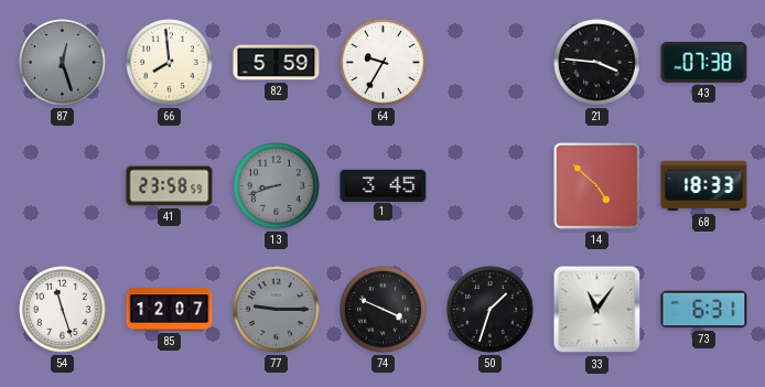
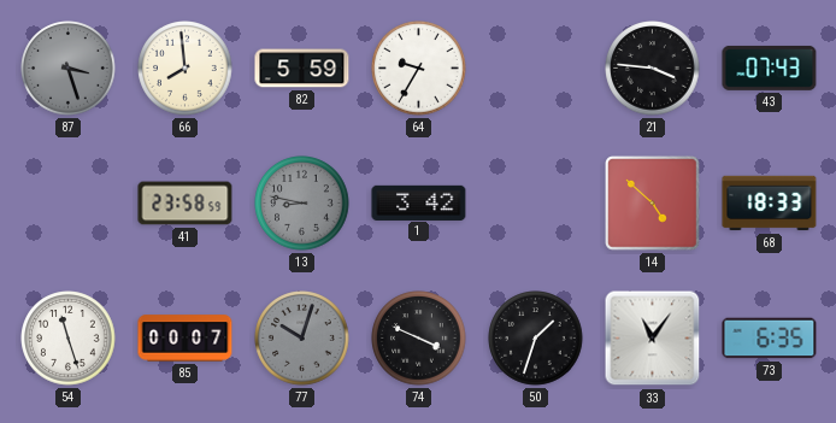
87: 12:27 -> 3:27
43: 07:38 -> 07:43
13: 8:42 -> 8:47
1: 3:45 -> 3:42
85: 12:07 -> 00:07
77: 9:15 -> 10:03
73: 6:31 -> 6:35
